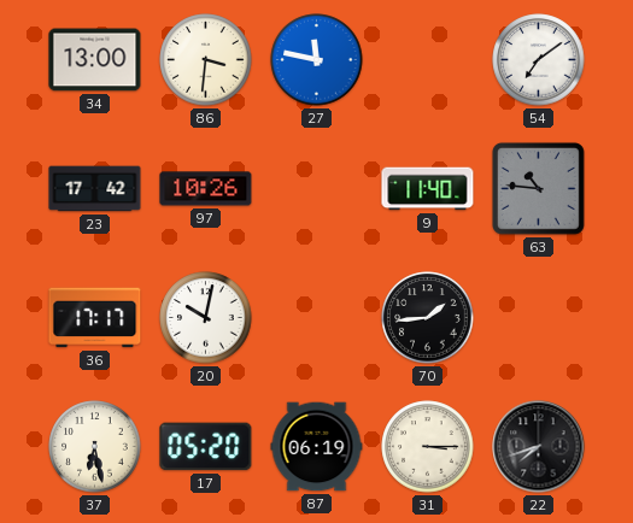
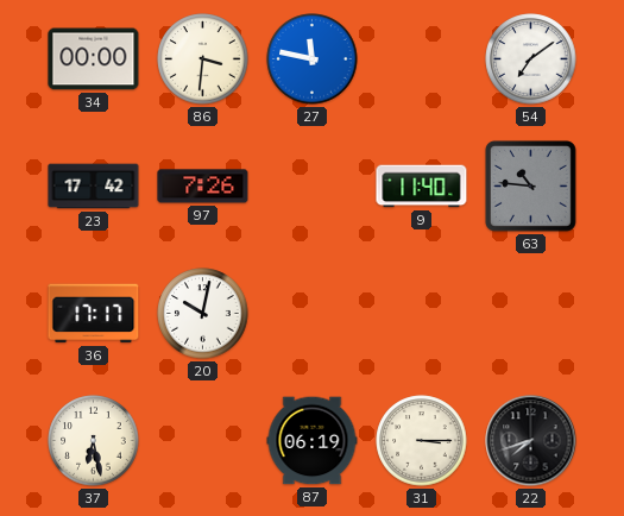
34: 13:00 -> 00:00
97: 10:26 -> 7:26
70: 1:44 -> none
17: 05:20 -> none
